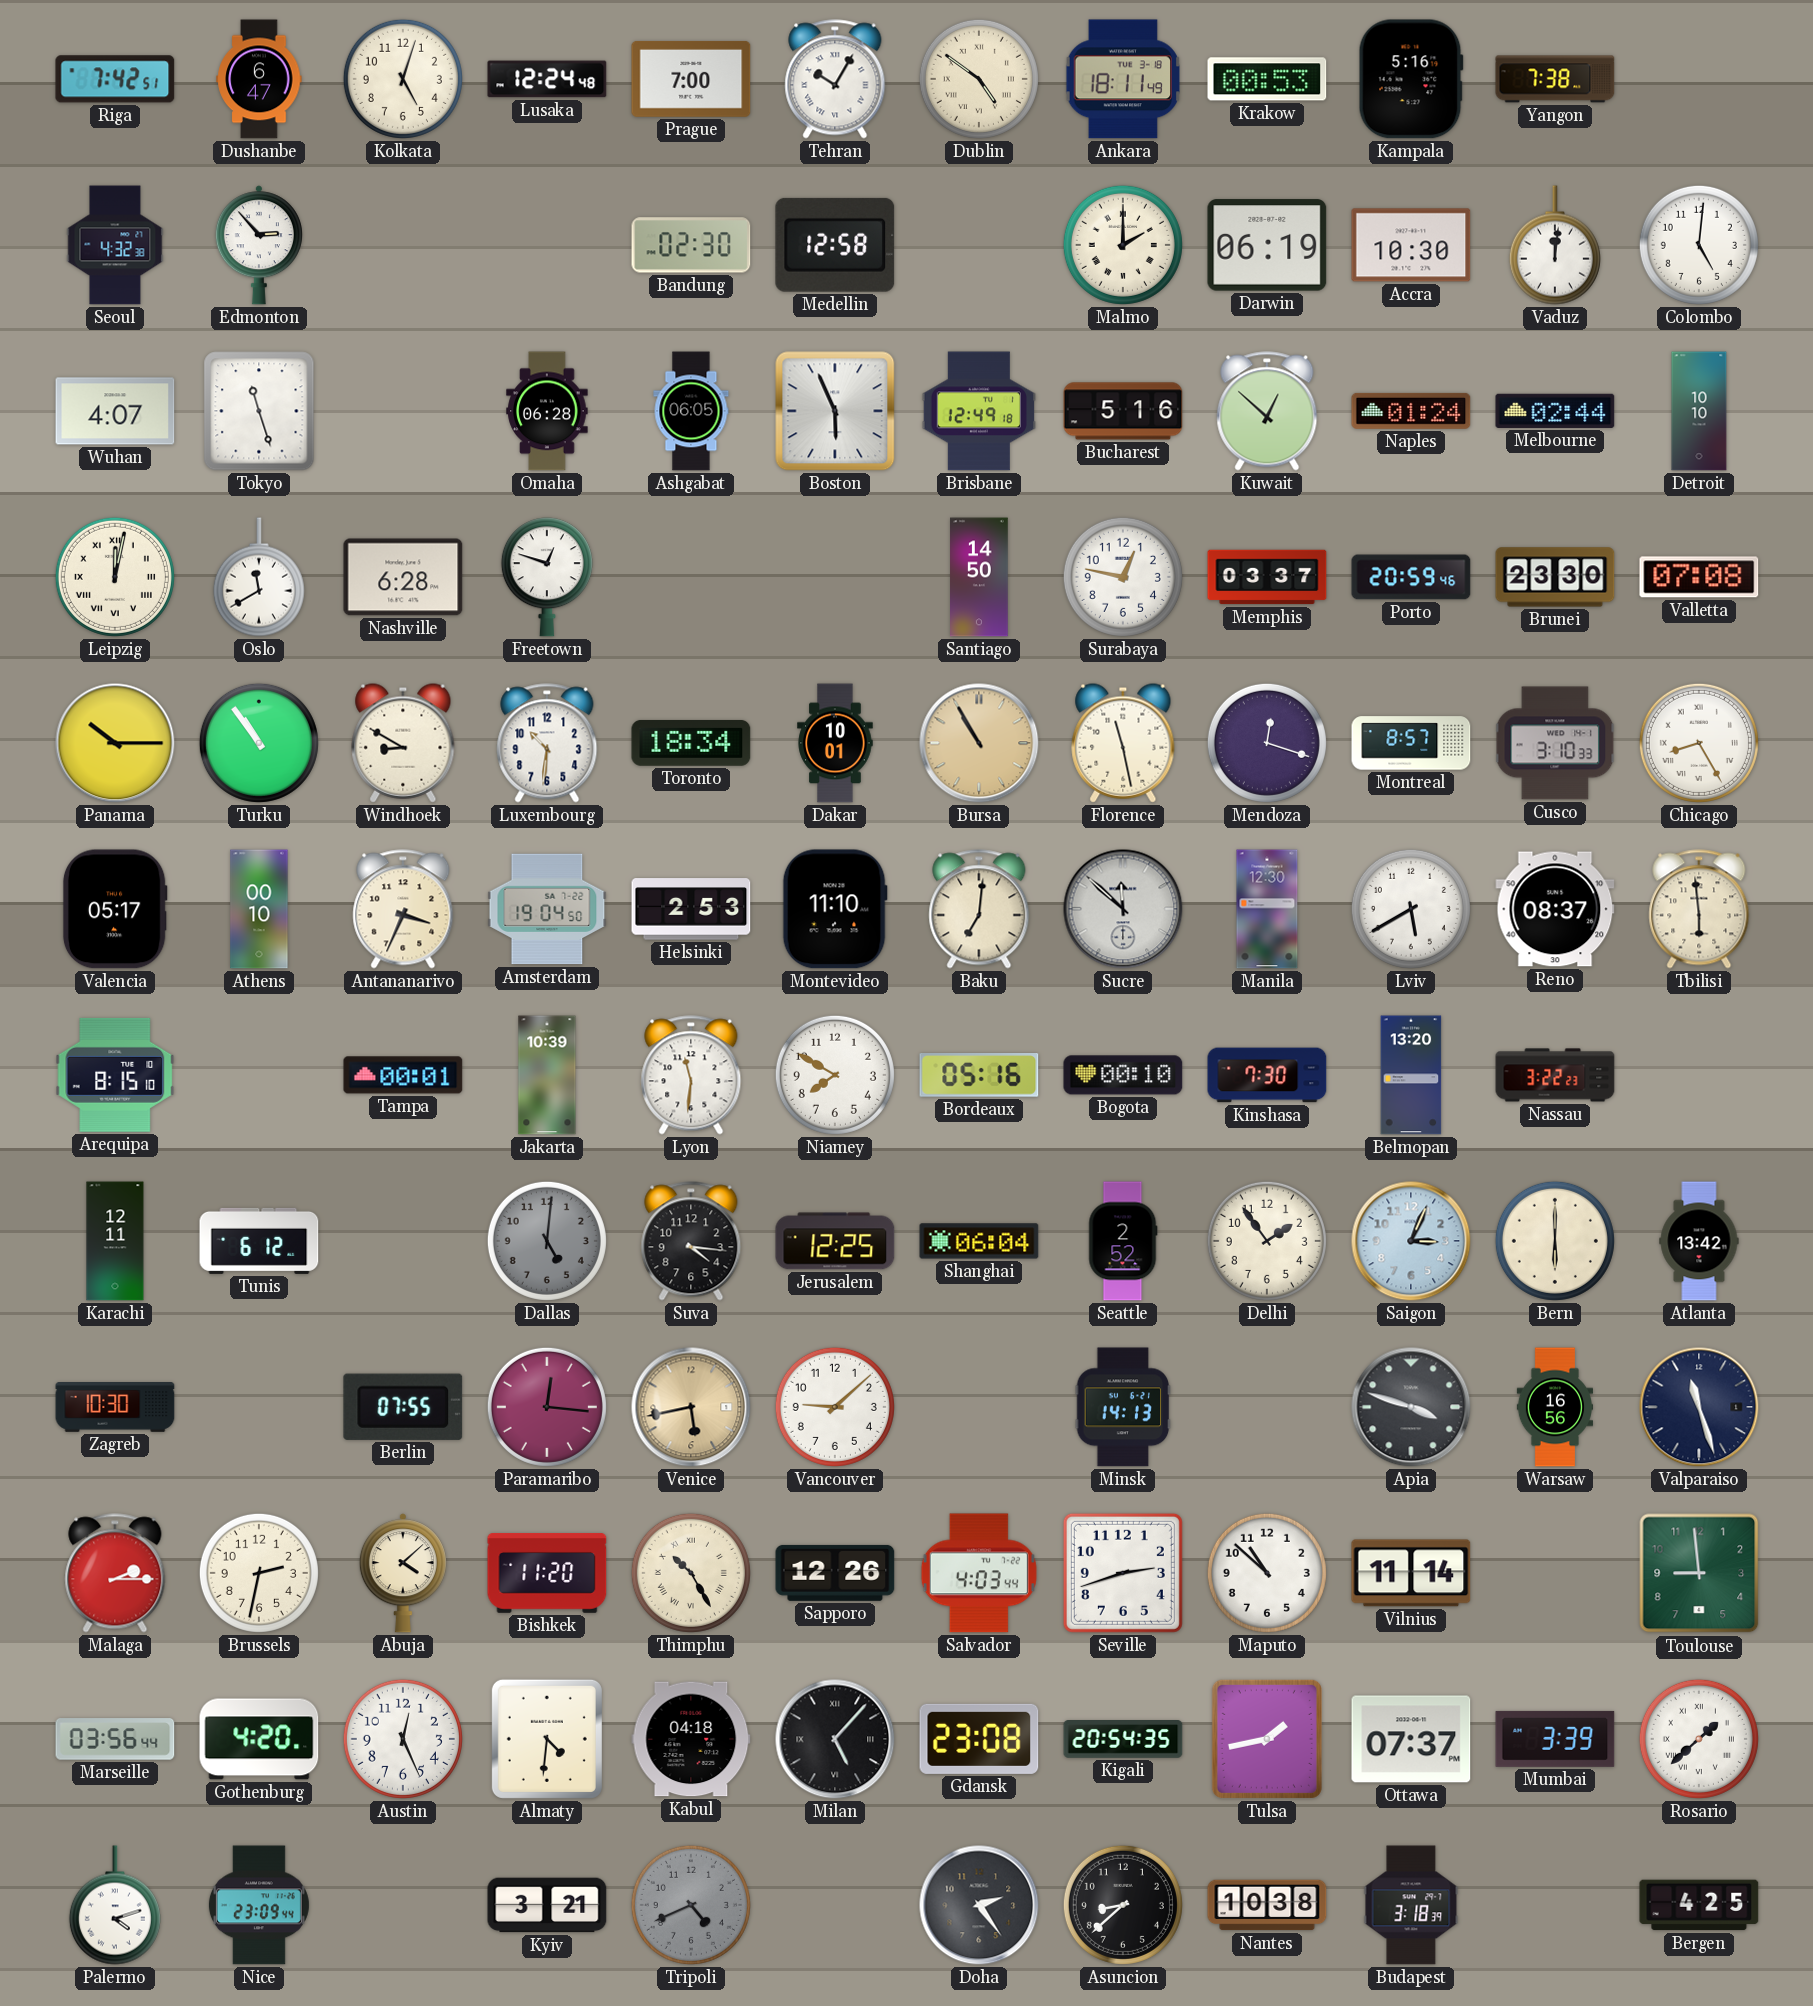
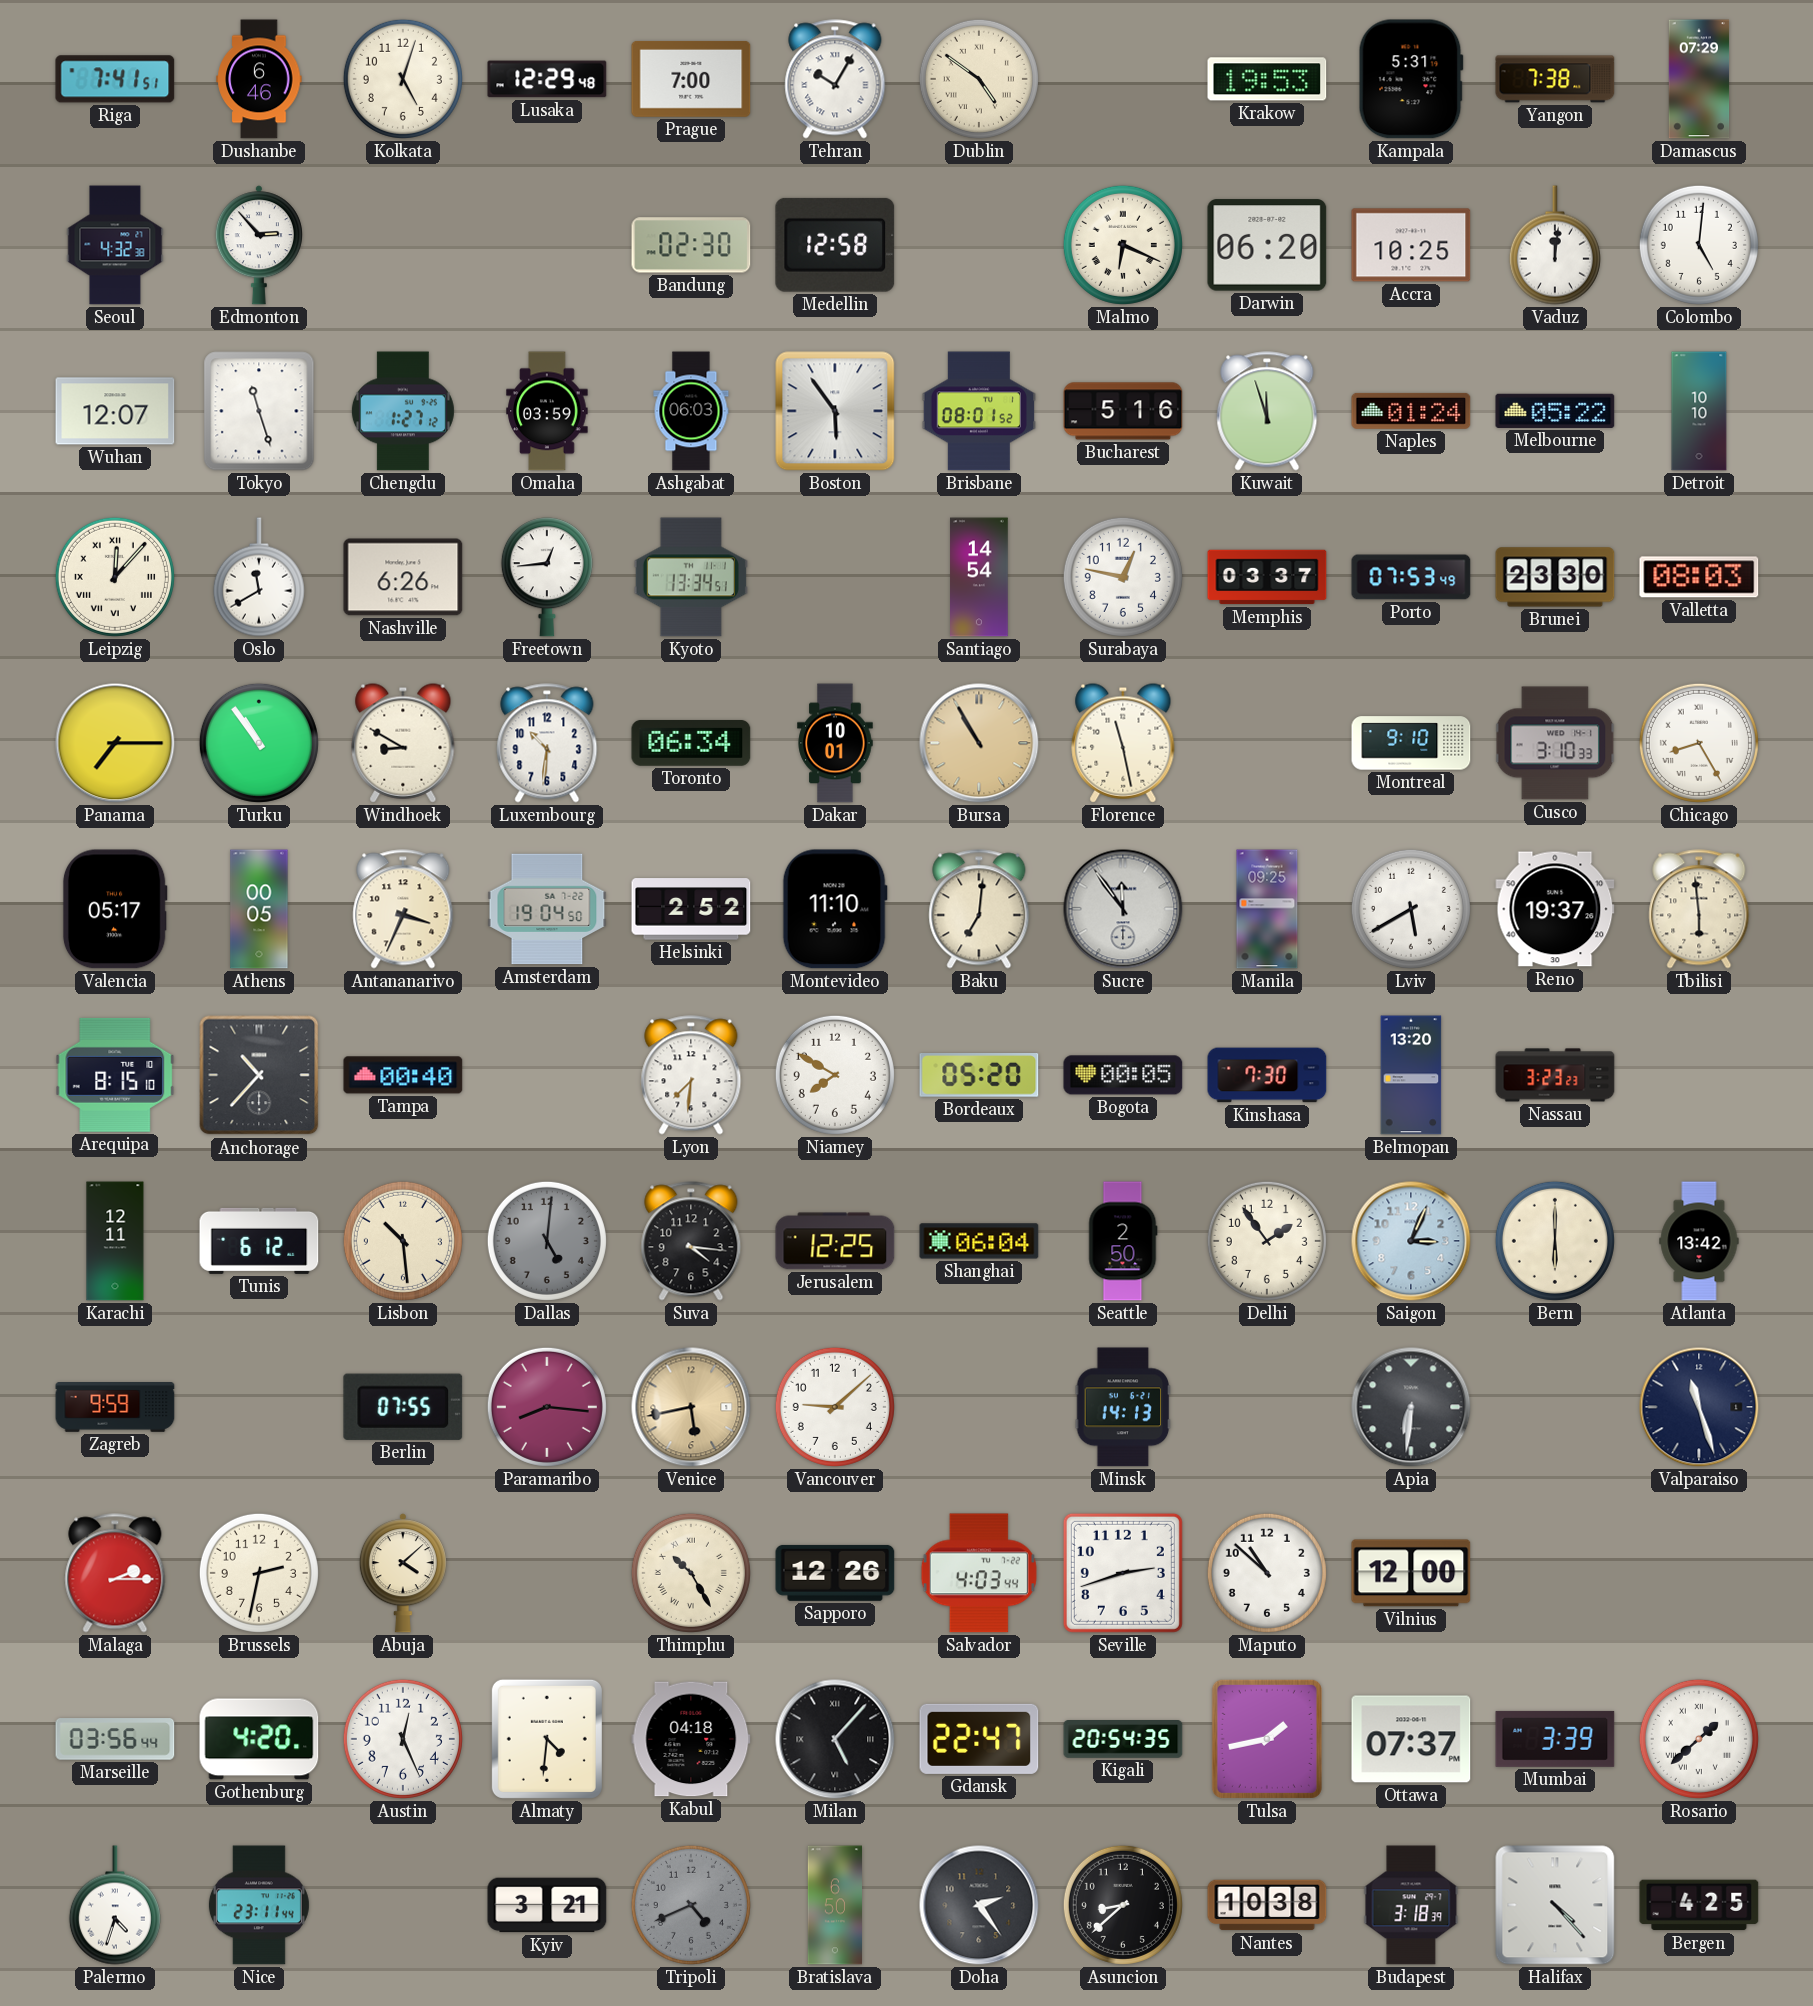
Riga: 7:42 -> 7:41
Dushanbe: 6:47 -> 6:46
Lusaka: 12:24 -> 12:29
Ankara: 18:11 -> none
Krakow: 00:53 -> 19:53
Kampala: 5:16 -> 5:31
Damascus: none -> 07:29
Malmo: 2:00 -> 6:19
Darwin: 06:19 -> 06:20
Accra: 10:30 -> 10:25
Wuhan: 4:07 -> 12:07
Chengdu: none -> 1:27
Omaha: 06:28 -> 03:59
Ashgabat: 06:05 -> 06:03
Boston: 5:56 -> 5:54
Brisbane: 12:49 -> 08:01
Kuwait: 12:52 -> 11:57
Melbourne: 02:44 -> 05:22
Leipzig: 12:02 -> 12:07
Nashville: 6:28 -> 6:26
Freetown: 12:48 -> 12:44
Kyoto: none -> 13:34
Santiago: 14:50 -> 14:54
Porto: 20:59 -> 07:53
Valletta: 07:08 -> 08:03
Panama: 10:15 -> 7:15
Toronto: 18:34 -> 06:34
Mendoza: 12:18 -> none
Montreal: 8:57 -> 9:10
Athens: 00:10 -> 00:05
Helsinki: 2:53 -> 2:52
Sucre: 11:52 -> 11:54
Manila: 12:30 -> 09:25
Reno: 08:37 -> 19:37
Anchorage: none -> 10:37
Tampa: 00:01 -> 00:40
Jakarta: 10:39 -> none
Lyon: 11:31 -> 7:31
Bordeaux: 05:16 -> 05:20
Bogota: 00:10 -> 00:05
Nassau: 3:22 -> 3:23
Lisbon: none -> 10:29
Seattle: 2:52 -> 2:50
Zagreb: 10:30 -> 9:59
Paramaribo: 12:16 -> 8:16
Apia: 3:48 -> 6:31
Warsaw: 16:56 -> none
Bishkek: 11:20 -> none
Vilnius: 11:14 -> 12:00
Toulouse: 8:59 -> none
Gdansk: 23:08 -> 22:47
Palermo: 4:12 -> 4:33
Nice: 23:09 -> 23:11
Bratislava: none -> 6:50
Halifax: none -> 4:23
